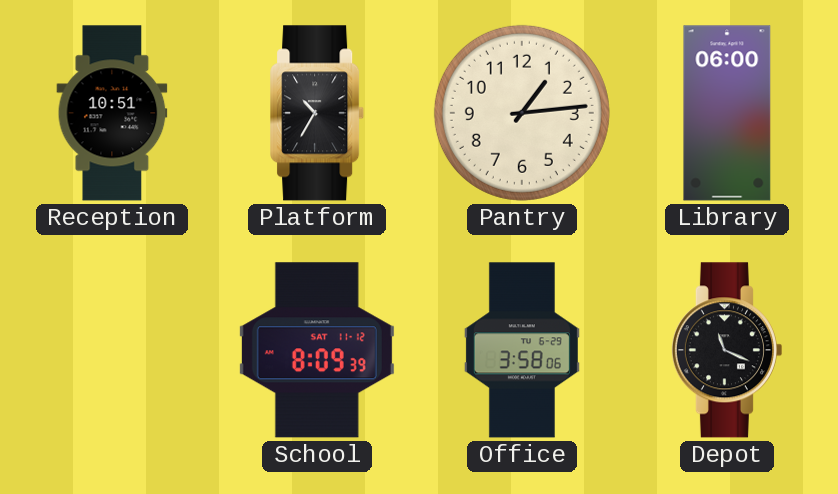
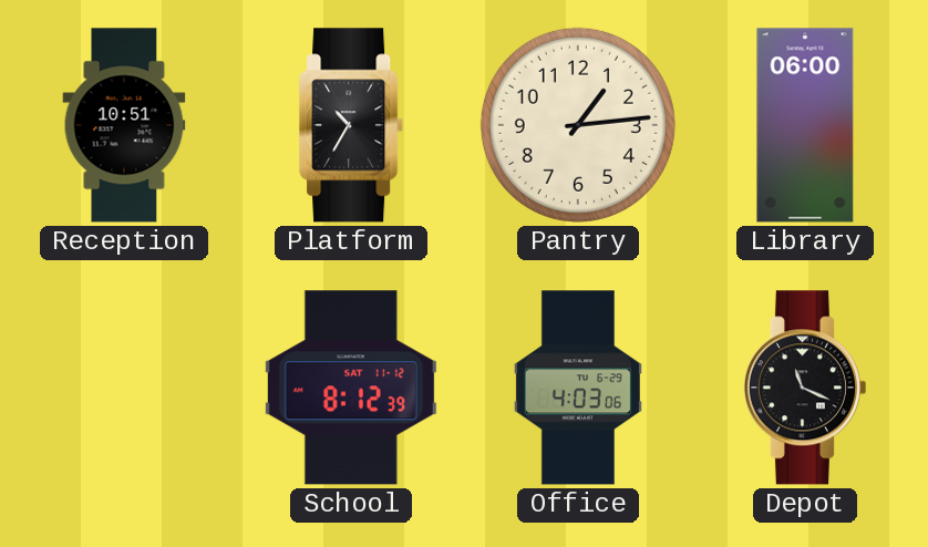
School: 8:09 -> 8:12
Office: 3:58 -> 4:03
